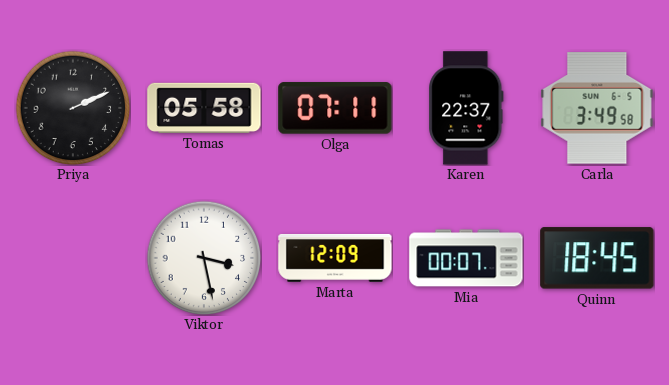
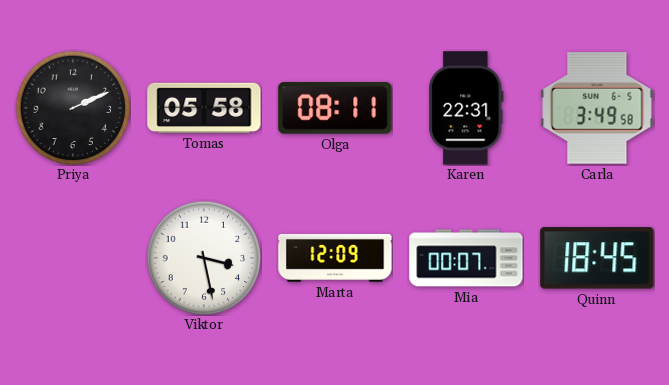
Olga: 07:11 -> 08:11
Karen: 22:37 -> 22:31
